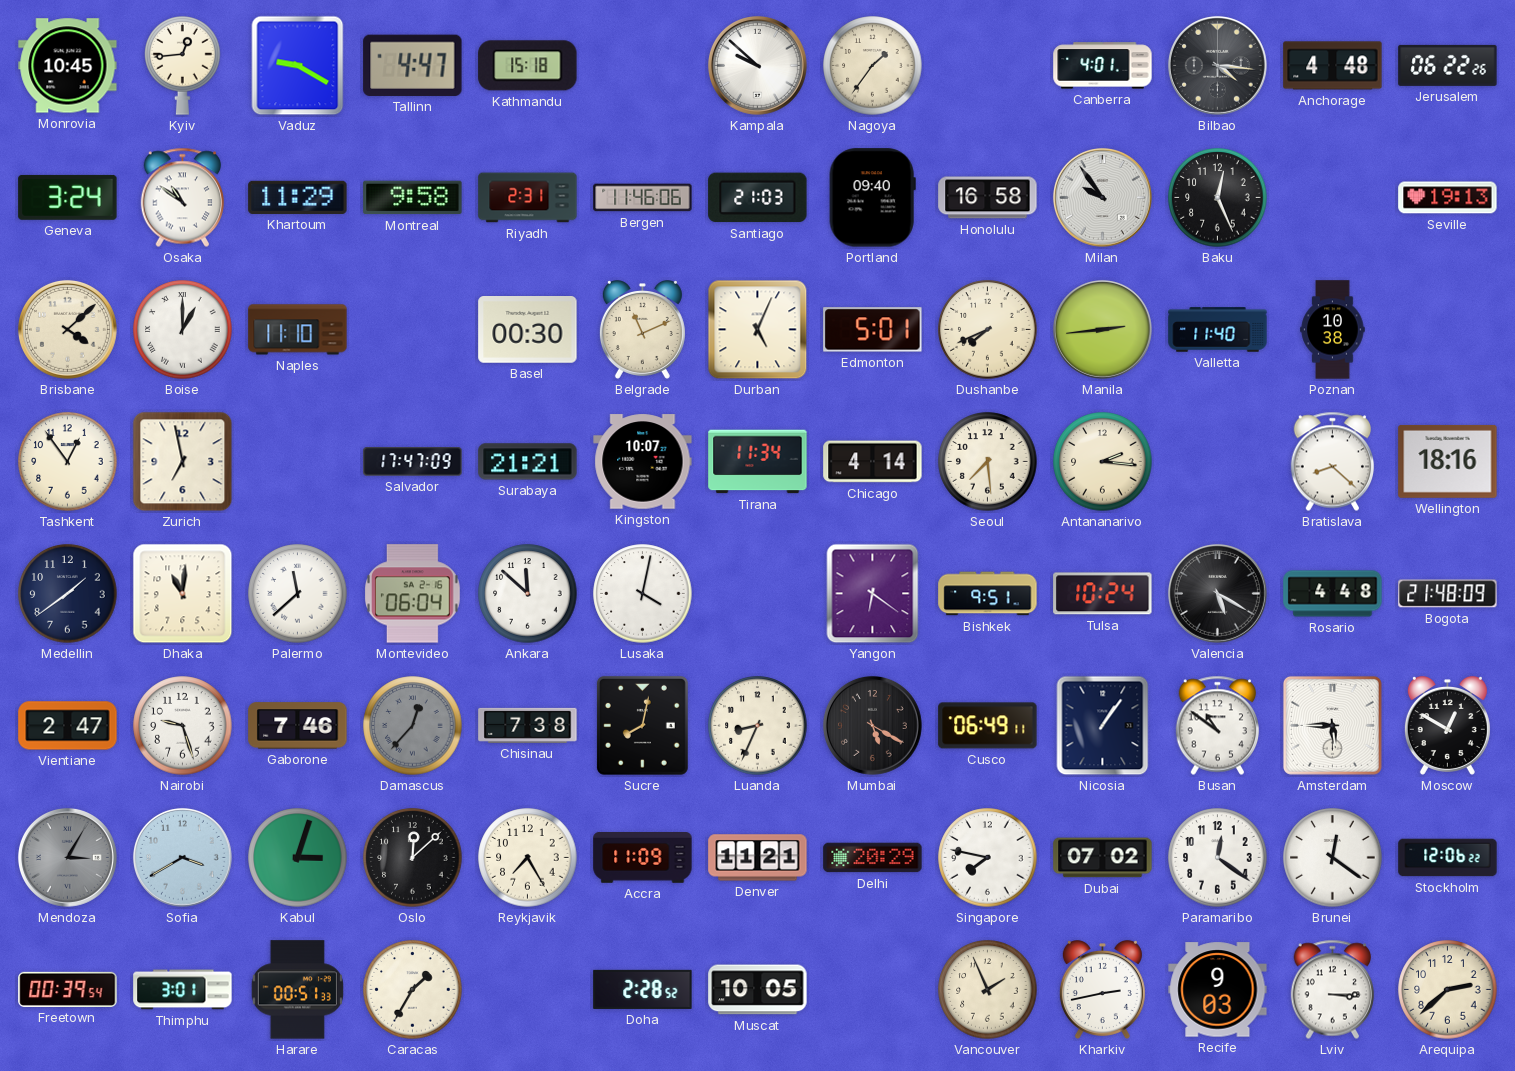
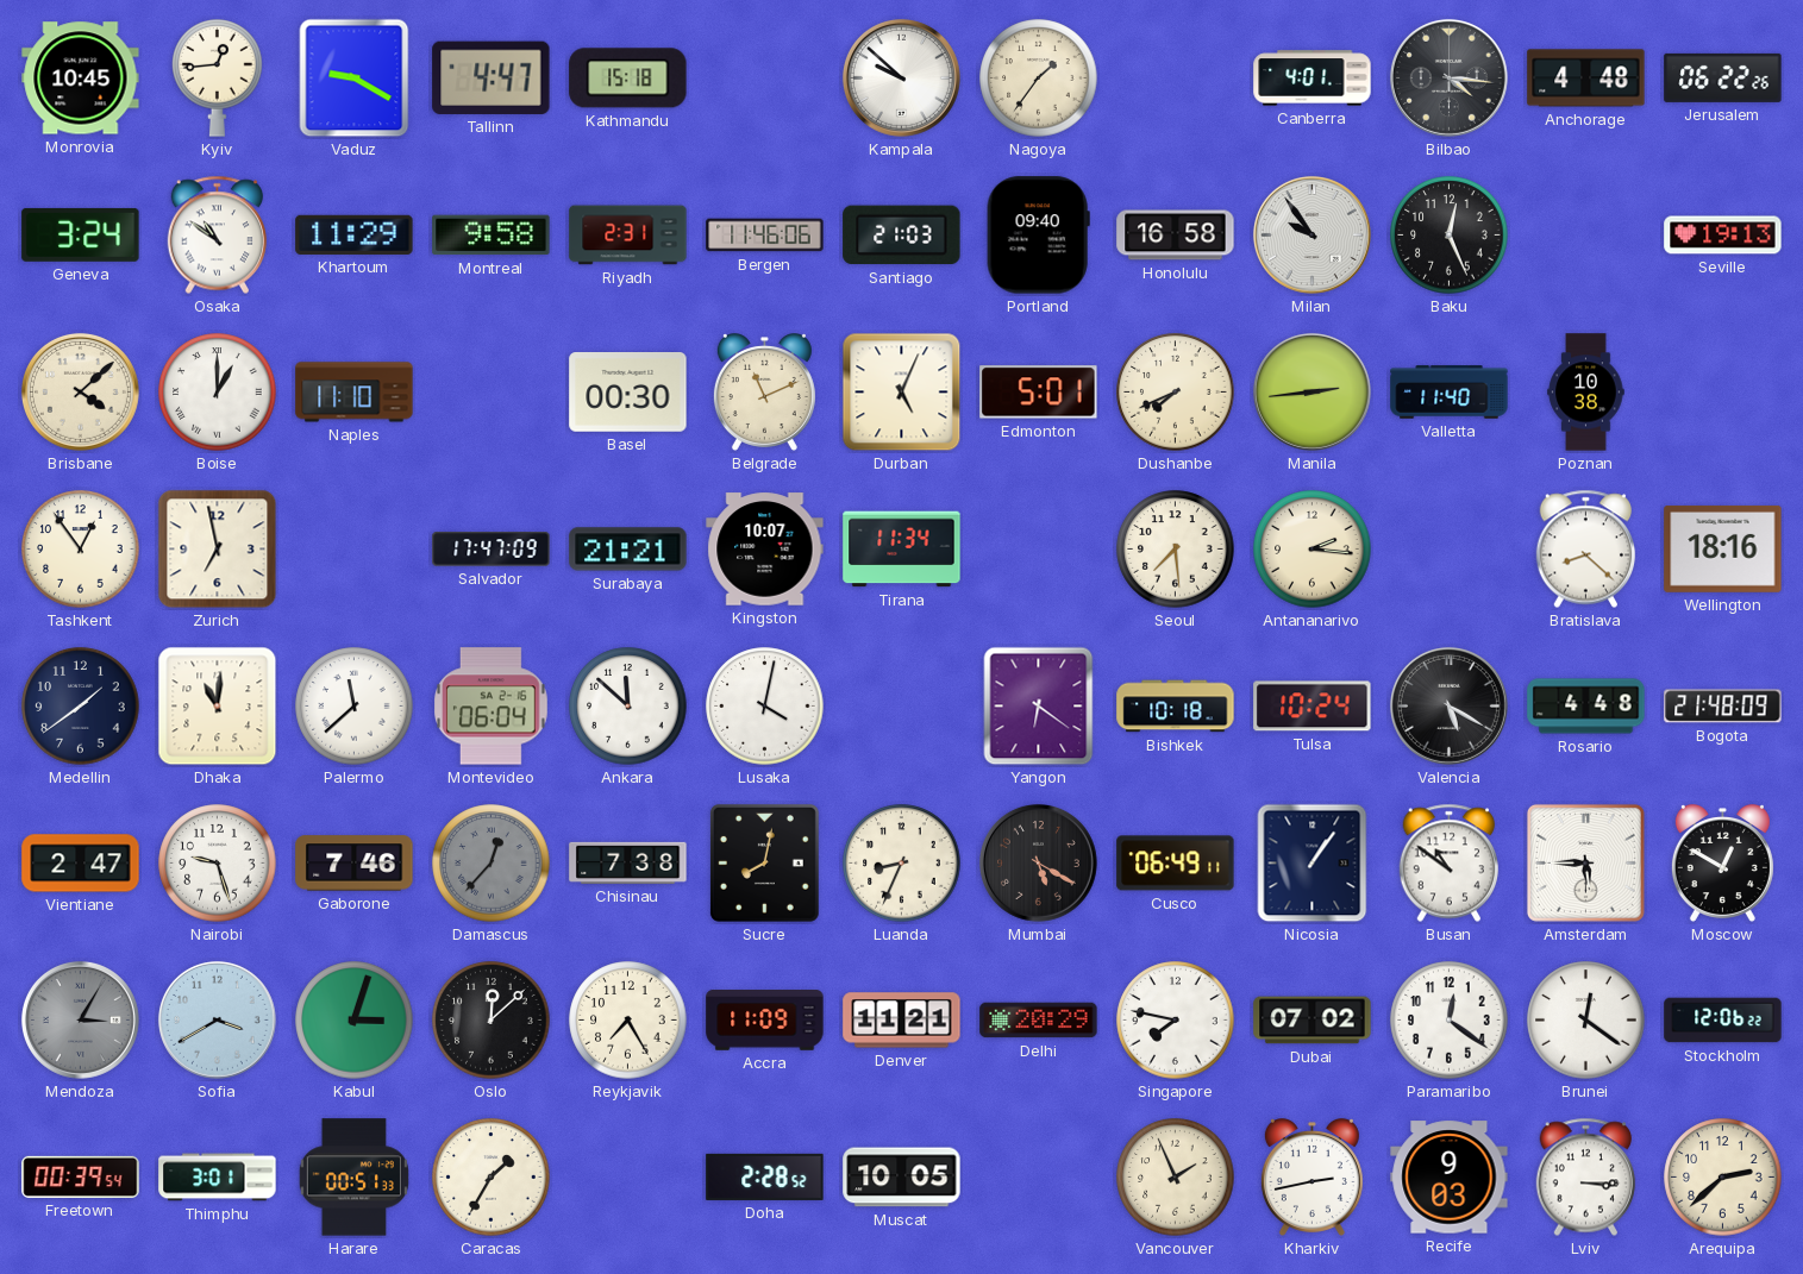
Chicago: 4:14 -> none
Bishkek: 9:51 -> 10:18
